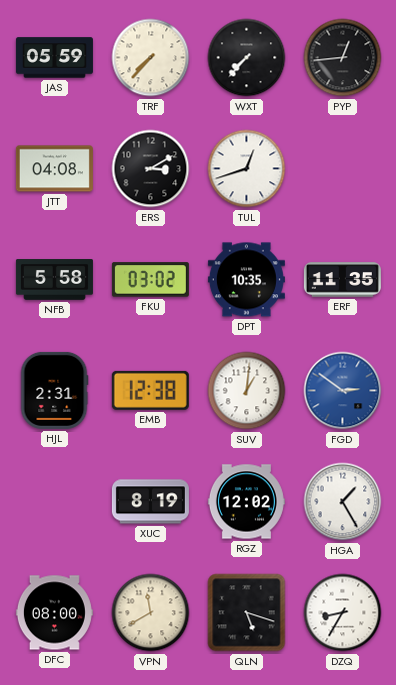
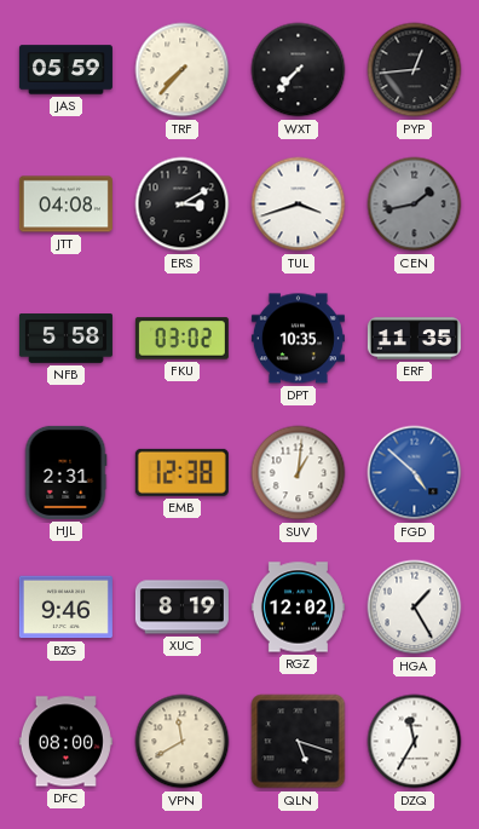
TUL: 12:42 -> 3:42
CEN: none -> 1:43
FGD: 2:51 -> 4:52
BZG: none -> 9:46
DZQ: 8:35 -> 11:35
